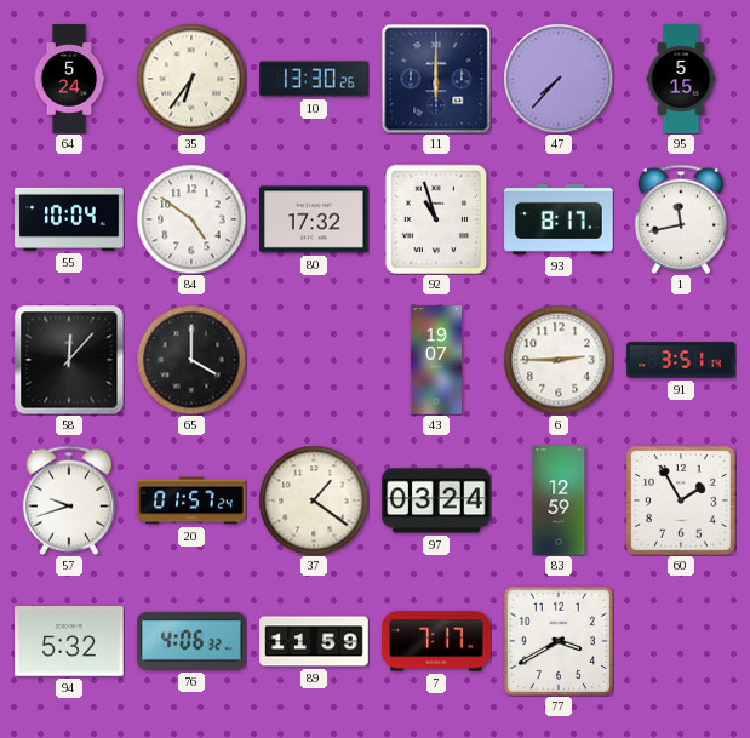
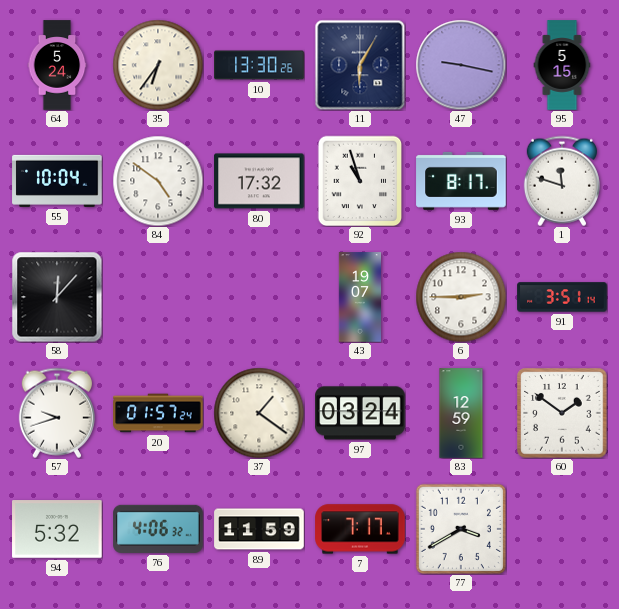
11: 6:00 -> 6:05
47: 7:37 -> 9:17
1: 11:43 -> 11:48
65: 4:00 -> none
60: 1:55 -> 1:51
